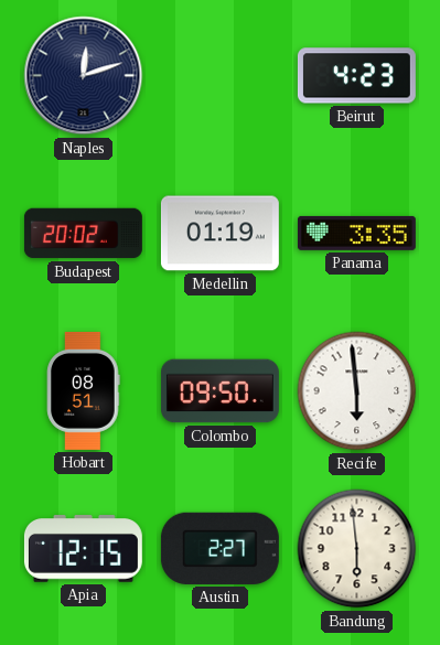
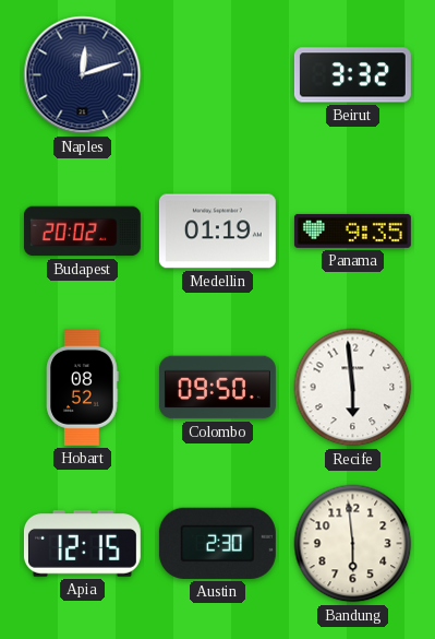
Beirut: 4:23 -> 3:32
Panama: 3:35 -> 9:35
Hobart: 08:51 -> 08:52
Austin: 2:27 -> 2:30
